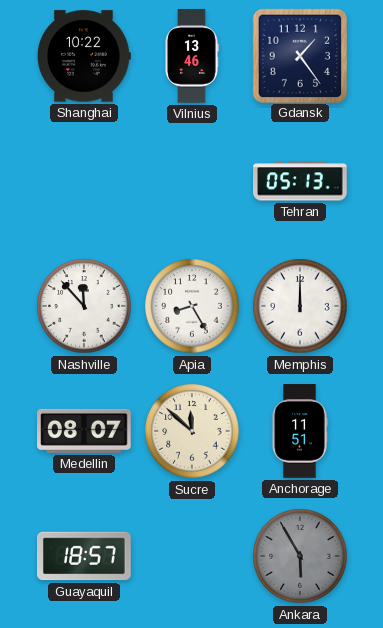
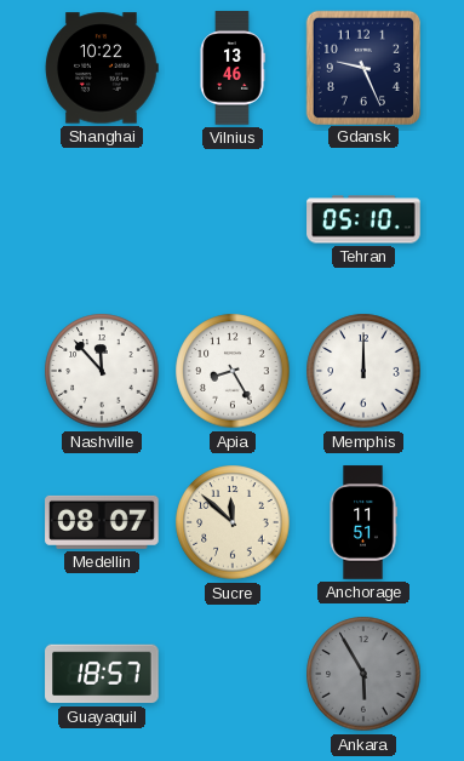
Gdansk: 1:24 -> 9:26
Tehran: 05:13 -> 05:10
